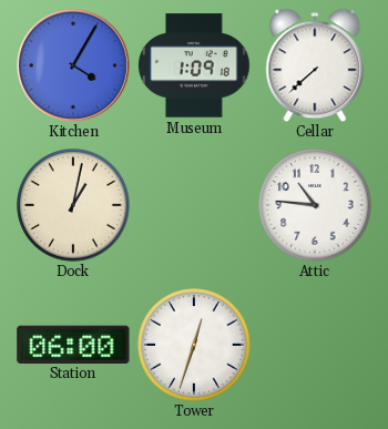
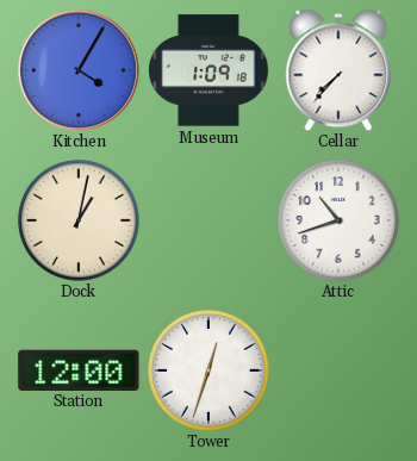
Cellar: 7:38 -> 7:37
Attic: 10:46 -> 10:42
Station: 06:00 -> 12:00
